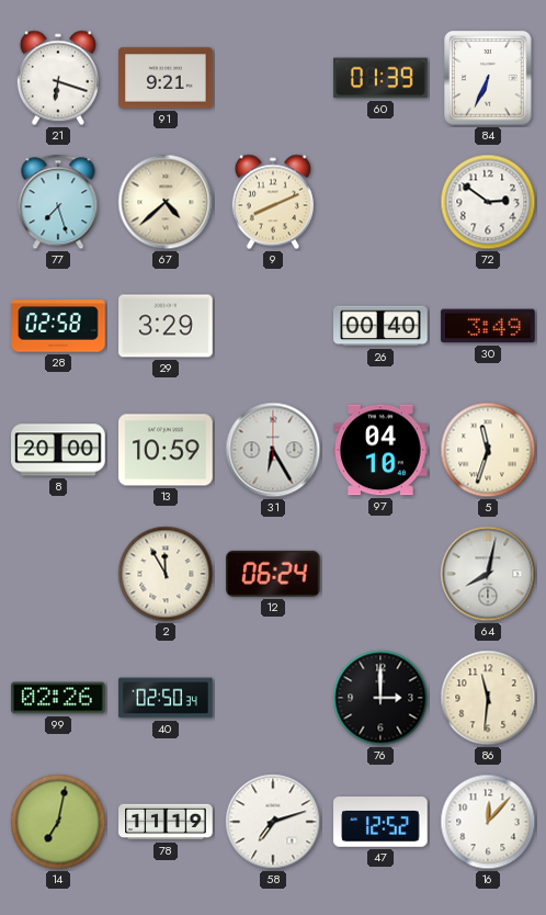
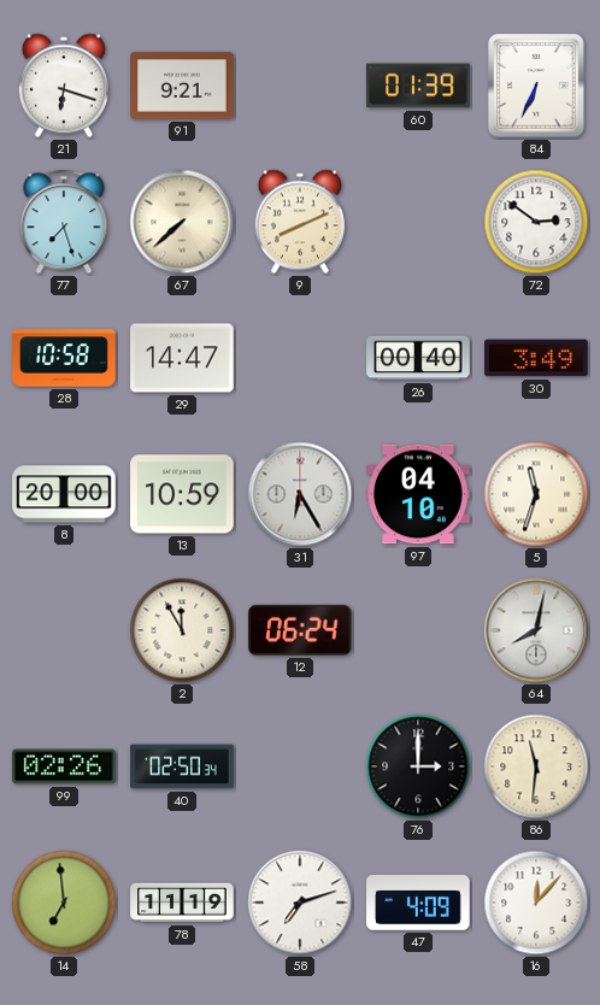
67: 4:38 -> 7:38
28: 02:58 -> 10:58
29: 3:29 -> 14:47
14: 7:02 -> 6:59
47: 12:52 -> 4:09
